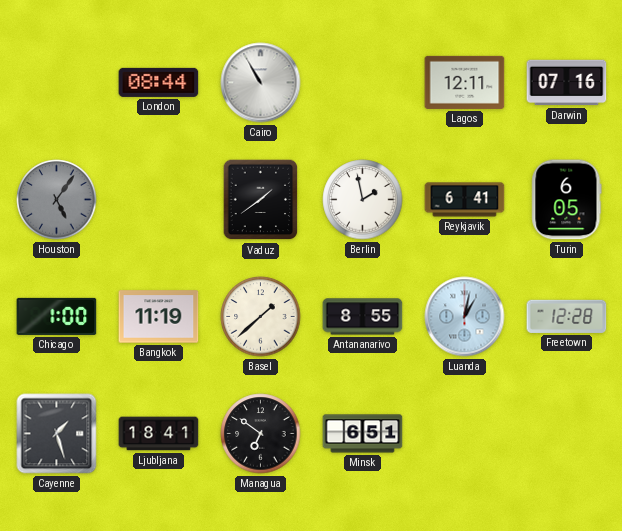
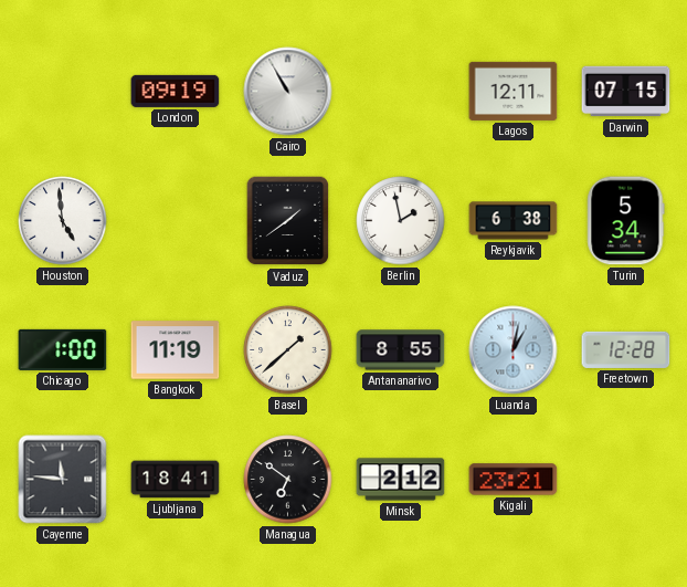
London: 08:44 -> 09:19
Darwin: 07:16 -> 07:15
Houston: 5:06 -> 4:59
Houston dial: grey -> white
Reykjavik: 6:41 -> 6:38
Turin: 6:05 -> 5:34
Cayenne: 1:27 -> 11:46
Minsk: 6:51 -> 2:12
Kigali: none -> 23:21
